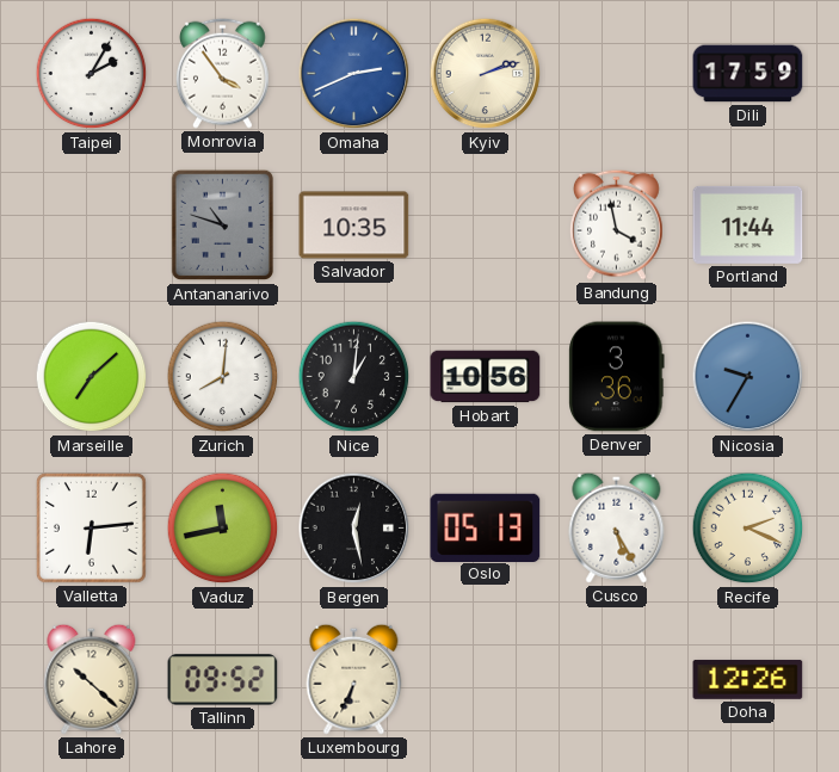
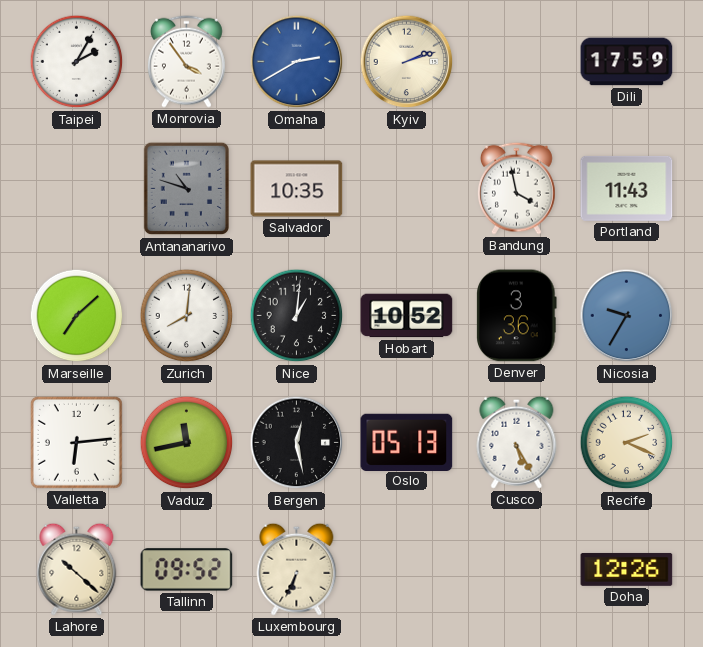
Omaha: 2:41 -> 2:40
Portland: 11:44 -> 11:43
Hobart: 10:56 -> 10:52
